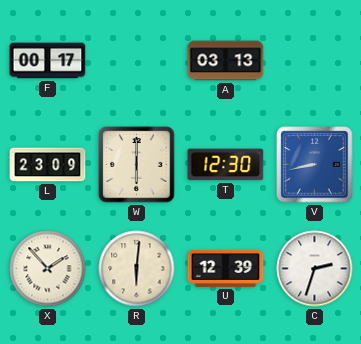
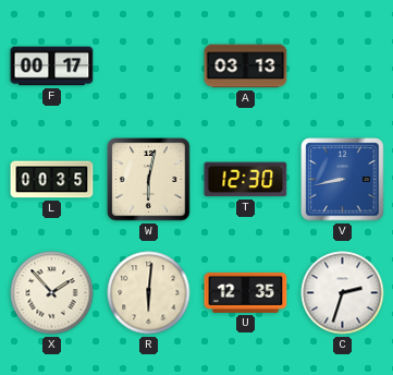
L: 23:09 -> 00:35
W: 6:00 -> 6:02
U: 12:39 -> 12:35
